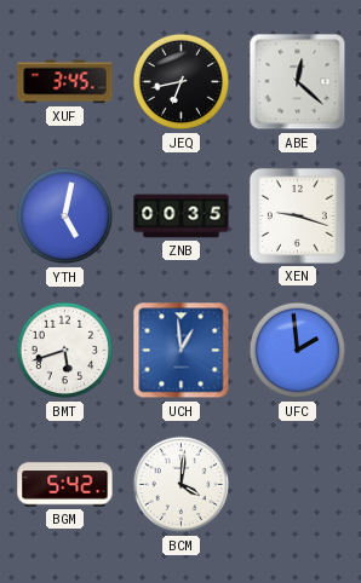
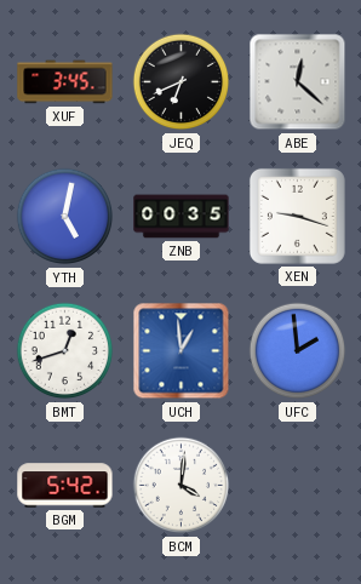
JEQ: 6:43 -> 6:41
BMT: 5:42 -> 12:42
